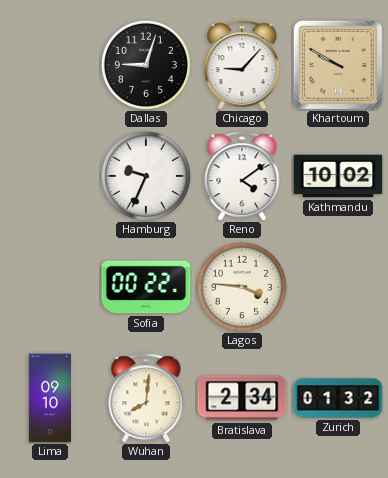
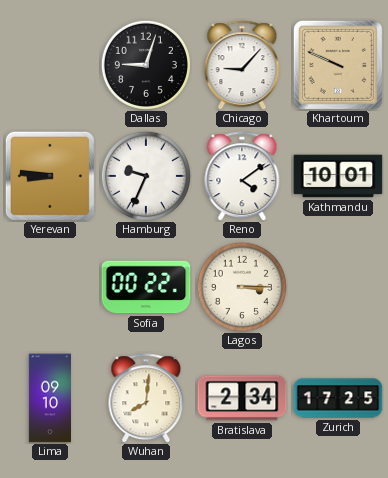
Khartoum: 9:50 -> 9:49
Yerevan: none -> 8:46
Kathmandu: 10:02 -> 10:01
Lagos: 3:46 -> 3:15
Zurich: 01:32 -> 17:25
